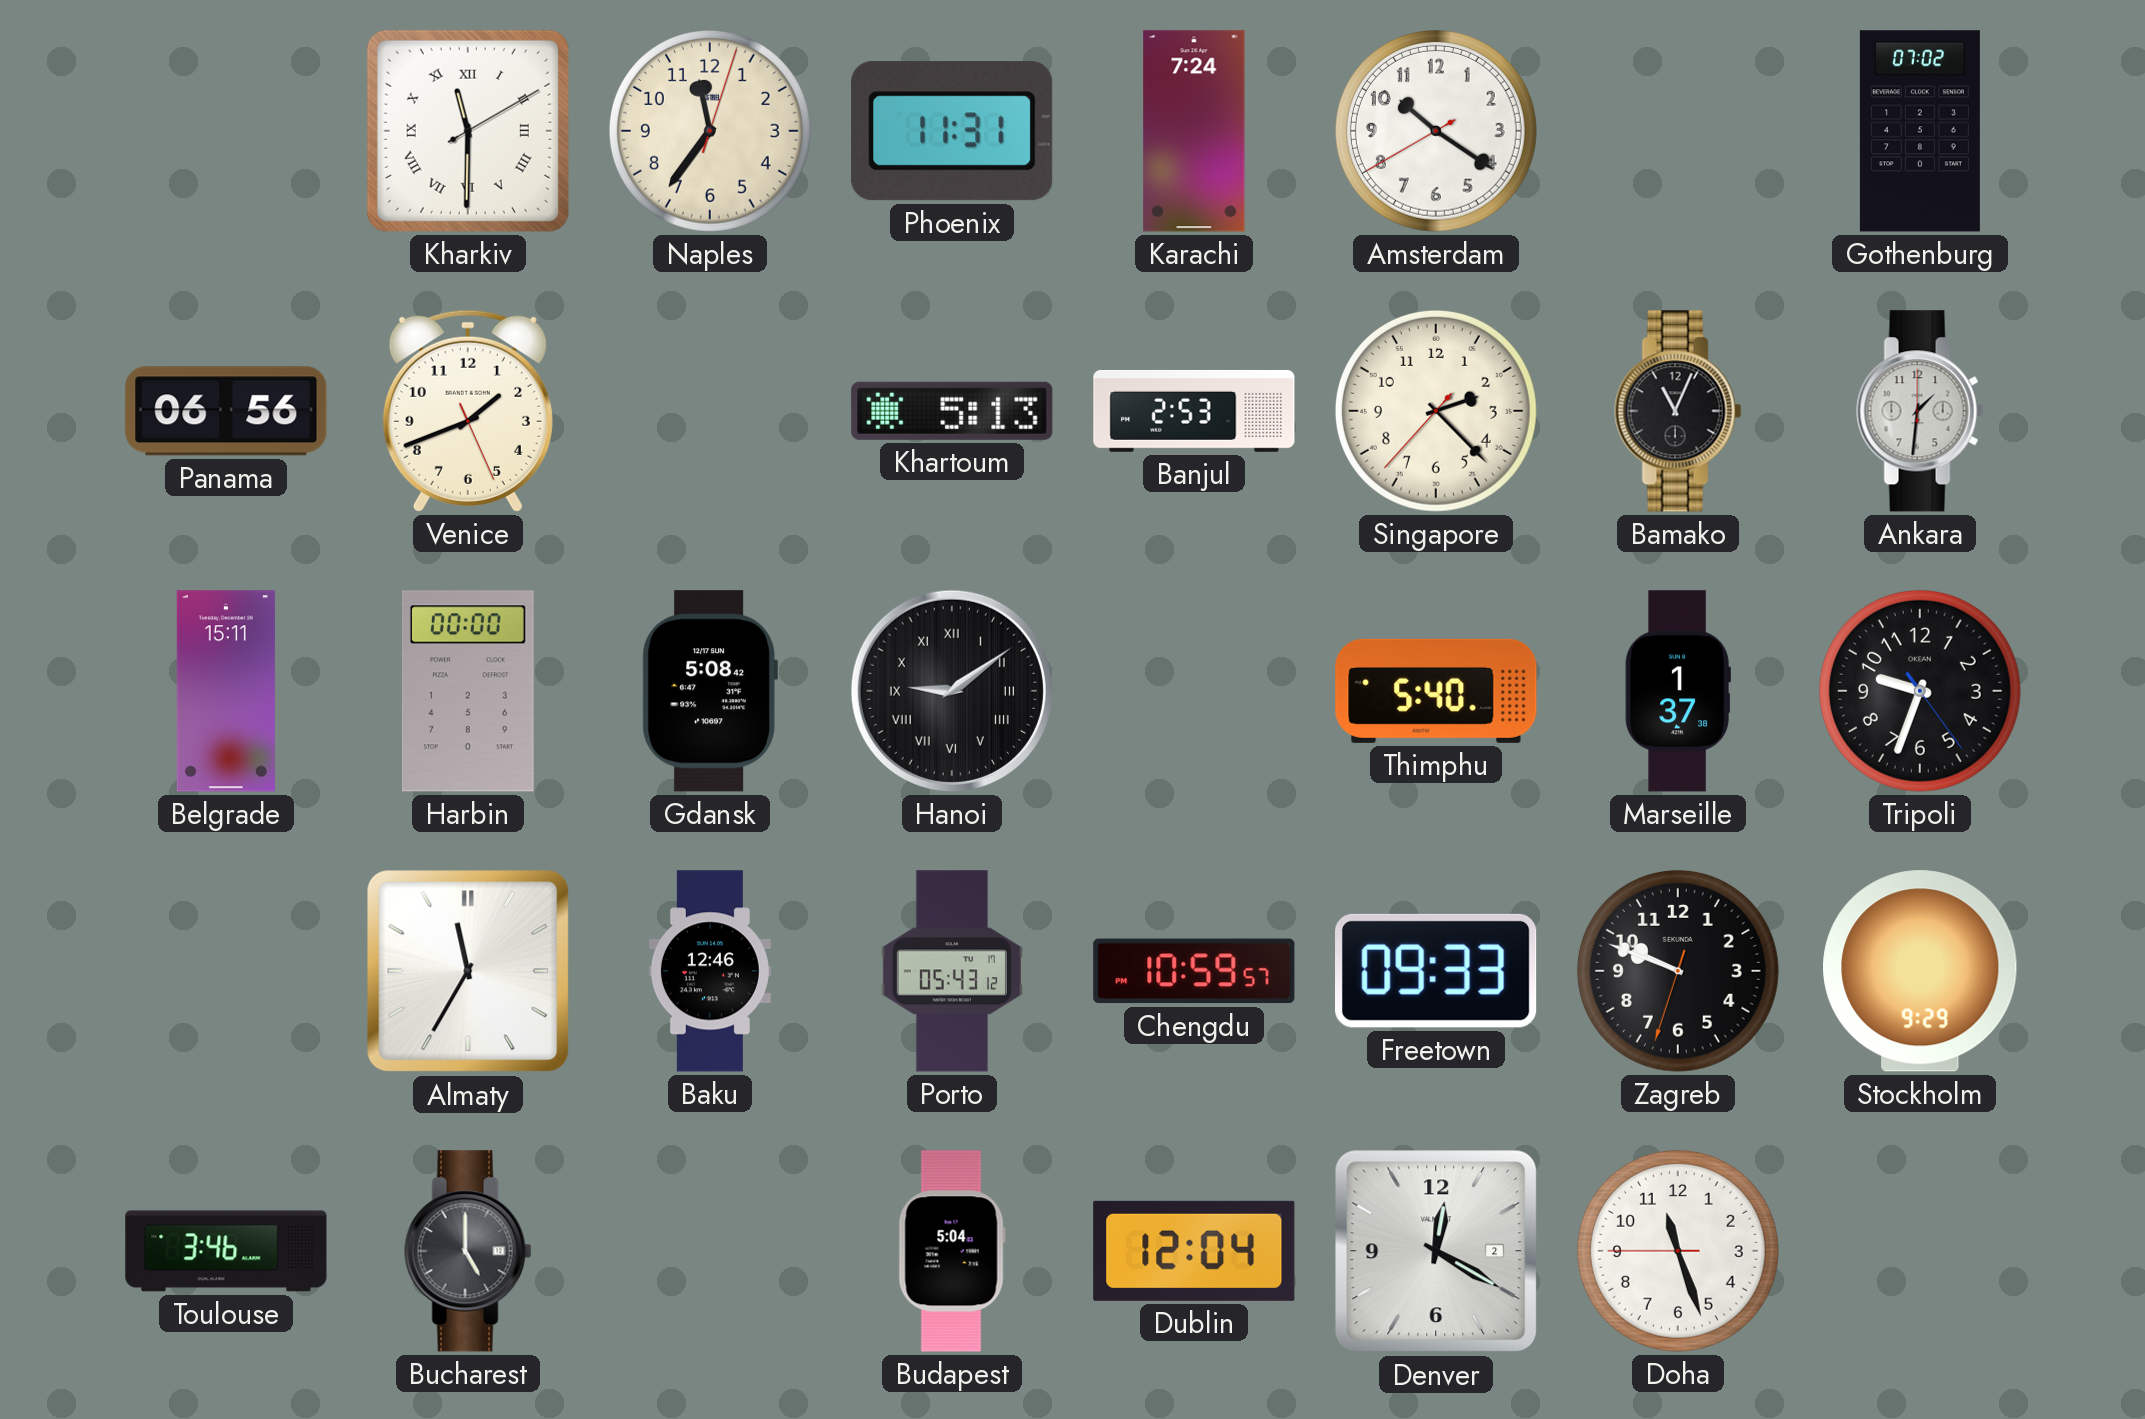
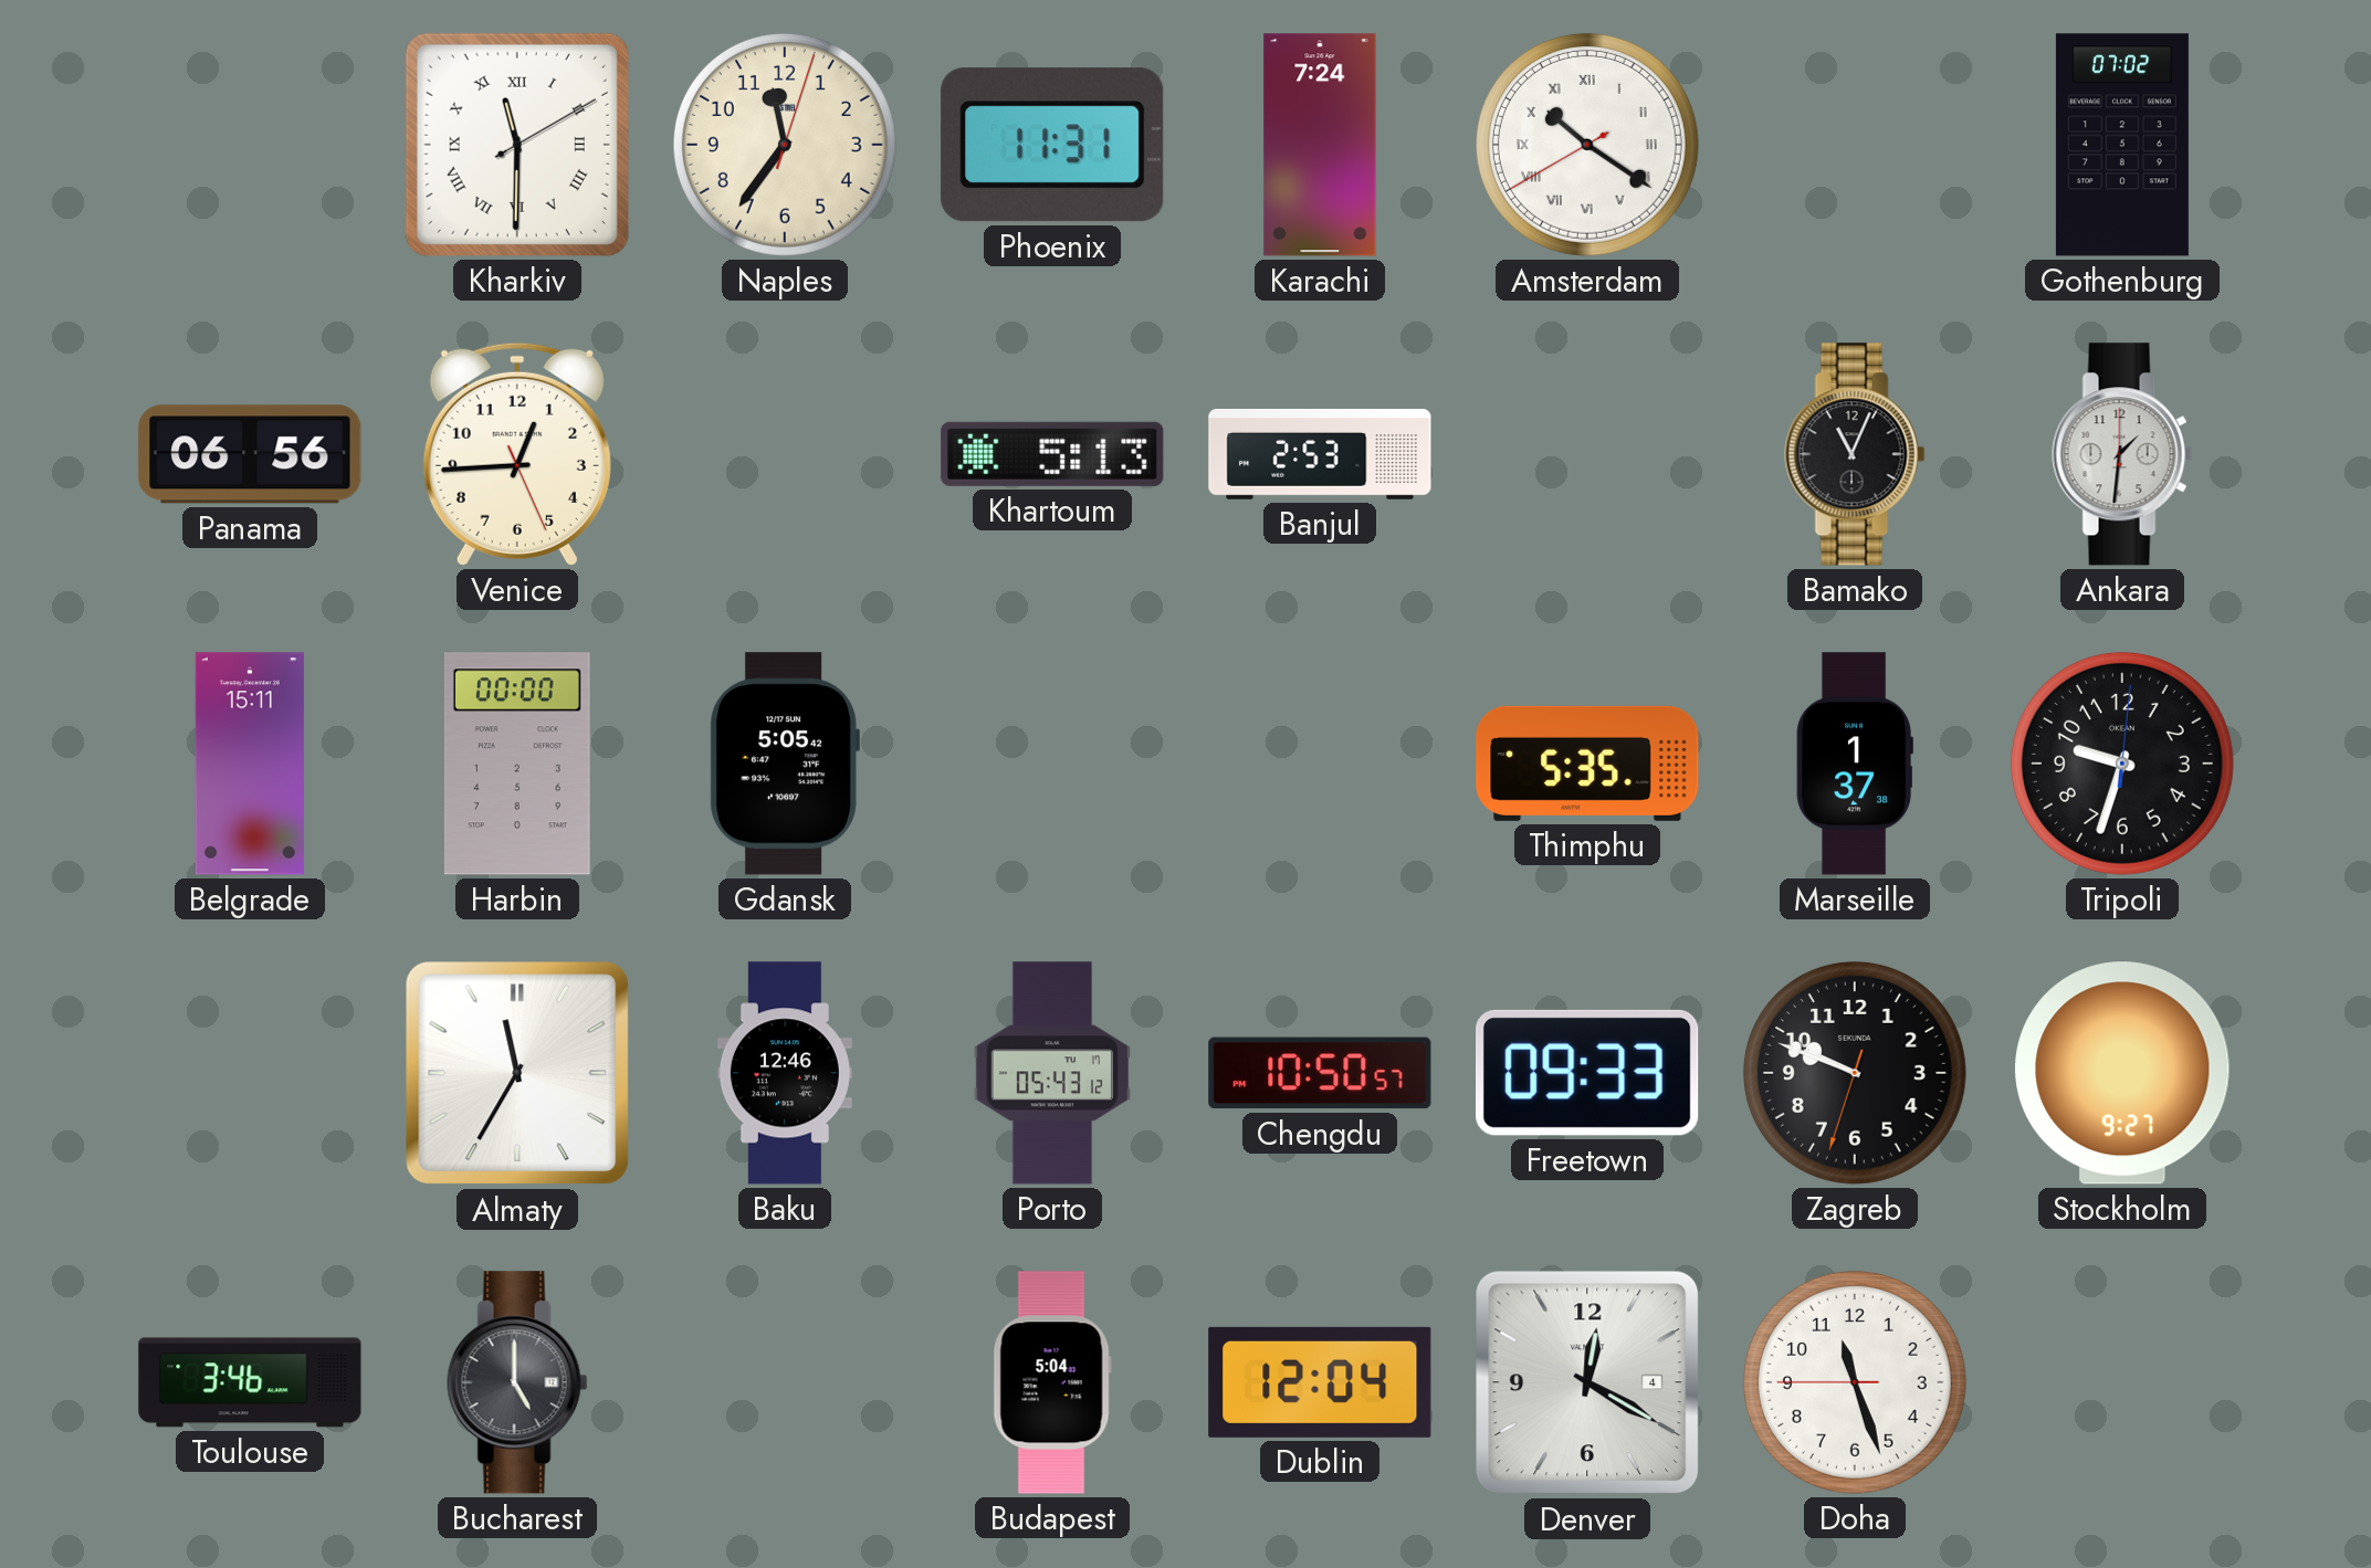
Amsterdam numerals: Arabic -> Roman
Venice: 1:41 -> 12:44
Singapore: 2:22 -> none
Gdansk: 5:08 -> 5:05
Hanoi: 9:09 -> none
Thimphu: 5:40 -> 5:35
Tripoli: 9:33:24 -> 9:33:01
Chengdu: 10:59 -> 10:50
Stockholm: 9:29 -> 9:27
Denver date: 2 -> 4
